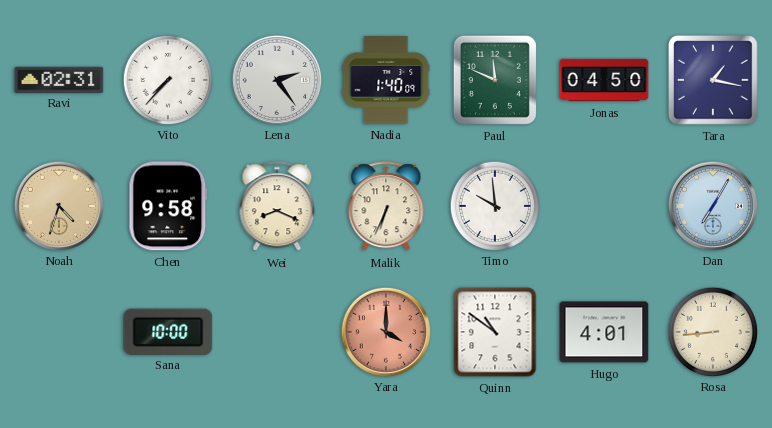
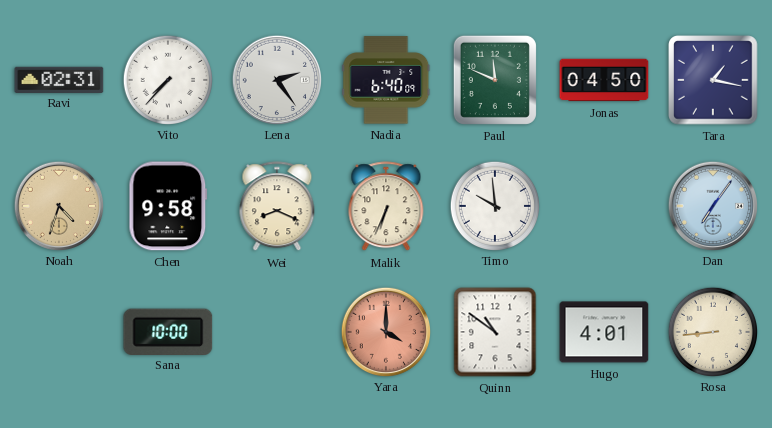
Nadia: 1:40 -> 6:40
Dan: 7:05 -> 7:06
